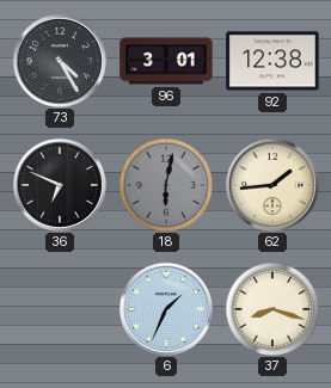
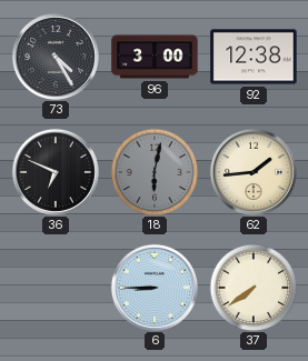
96: 3:01 -> 3:00
6: 1:34 -> 8:45
37: 8:18 -> 7:39
